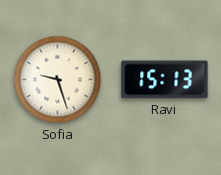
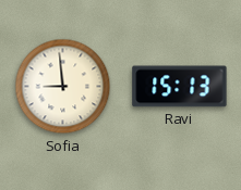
Sofia: 9:27 -> 8:59
